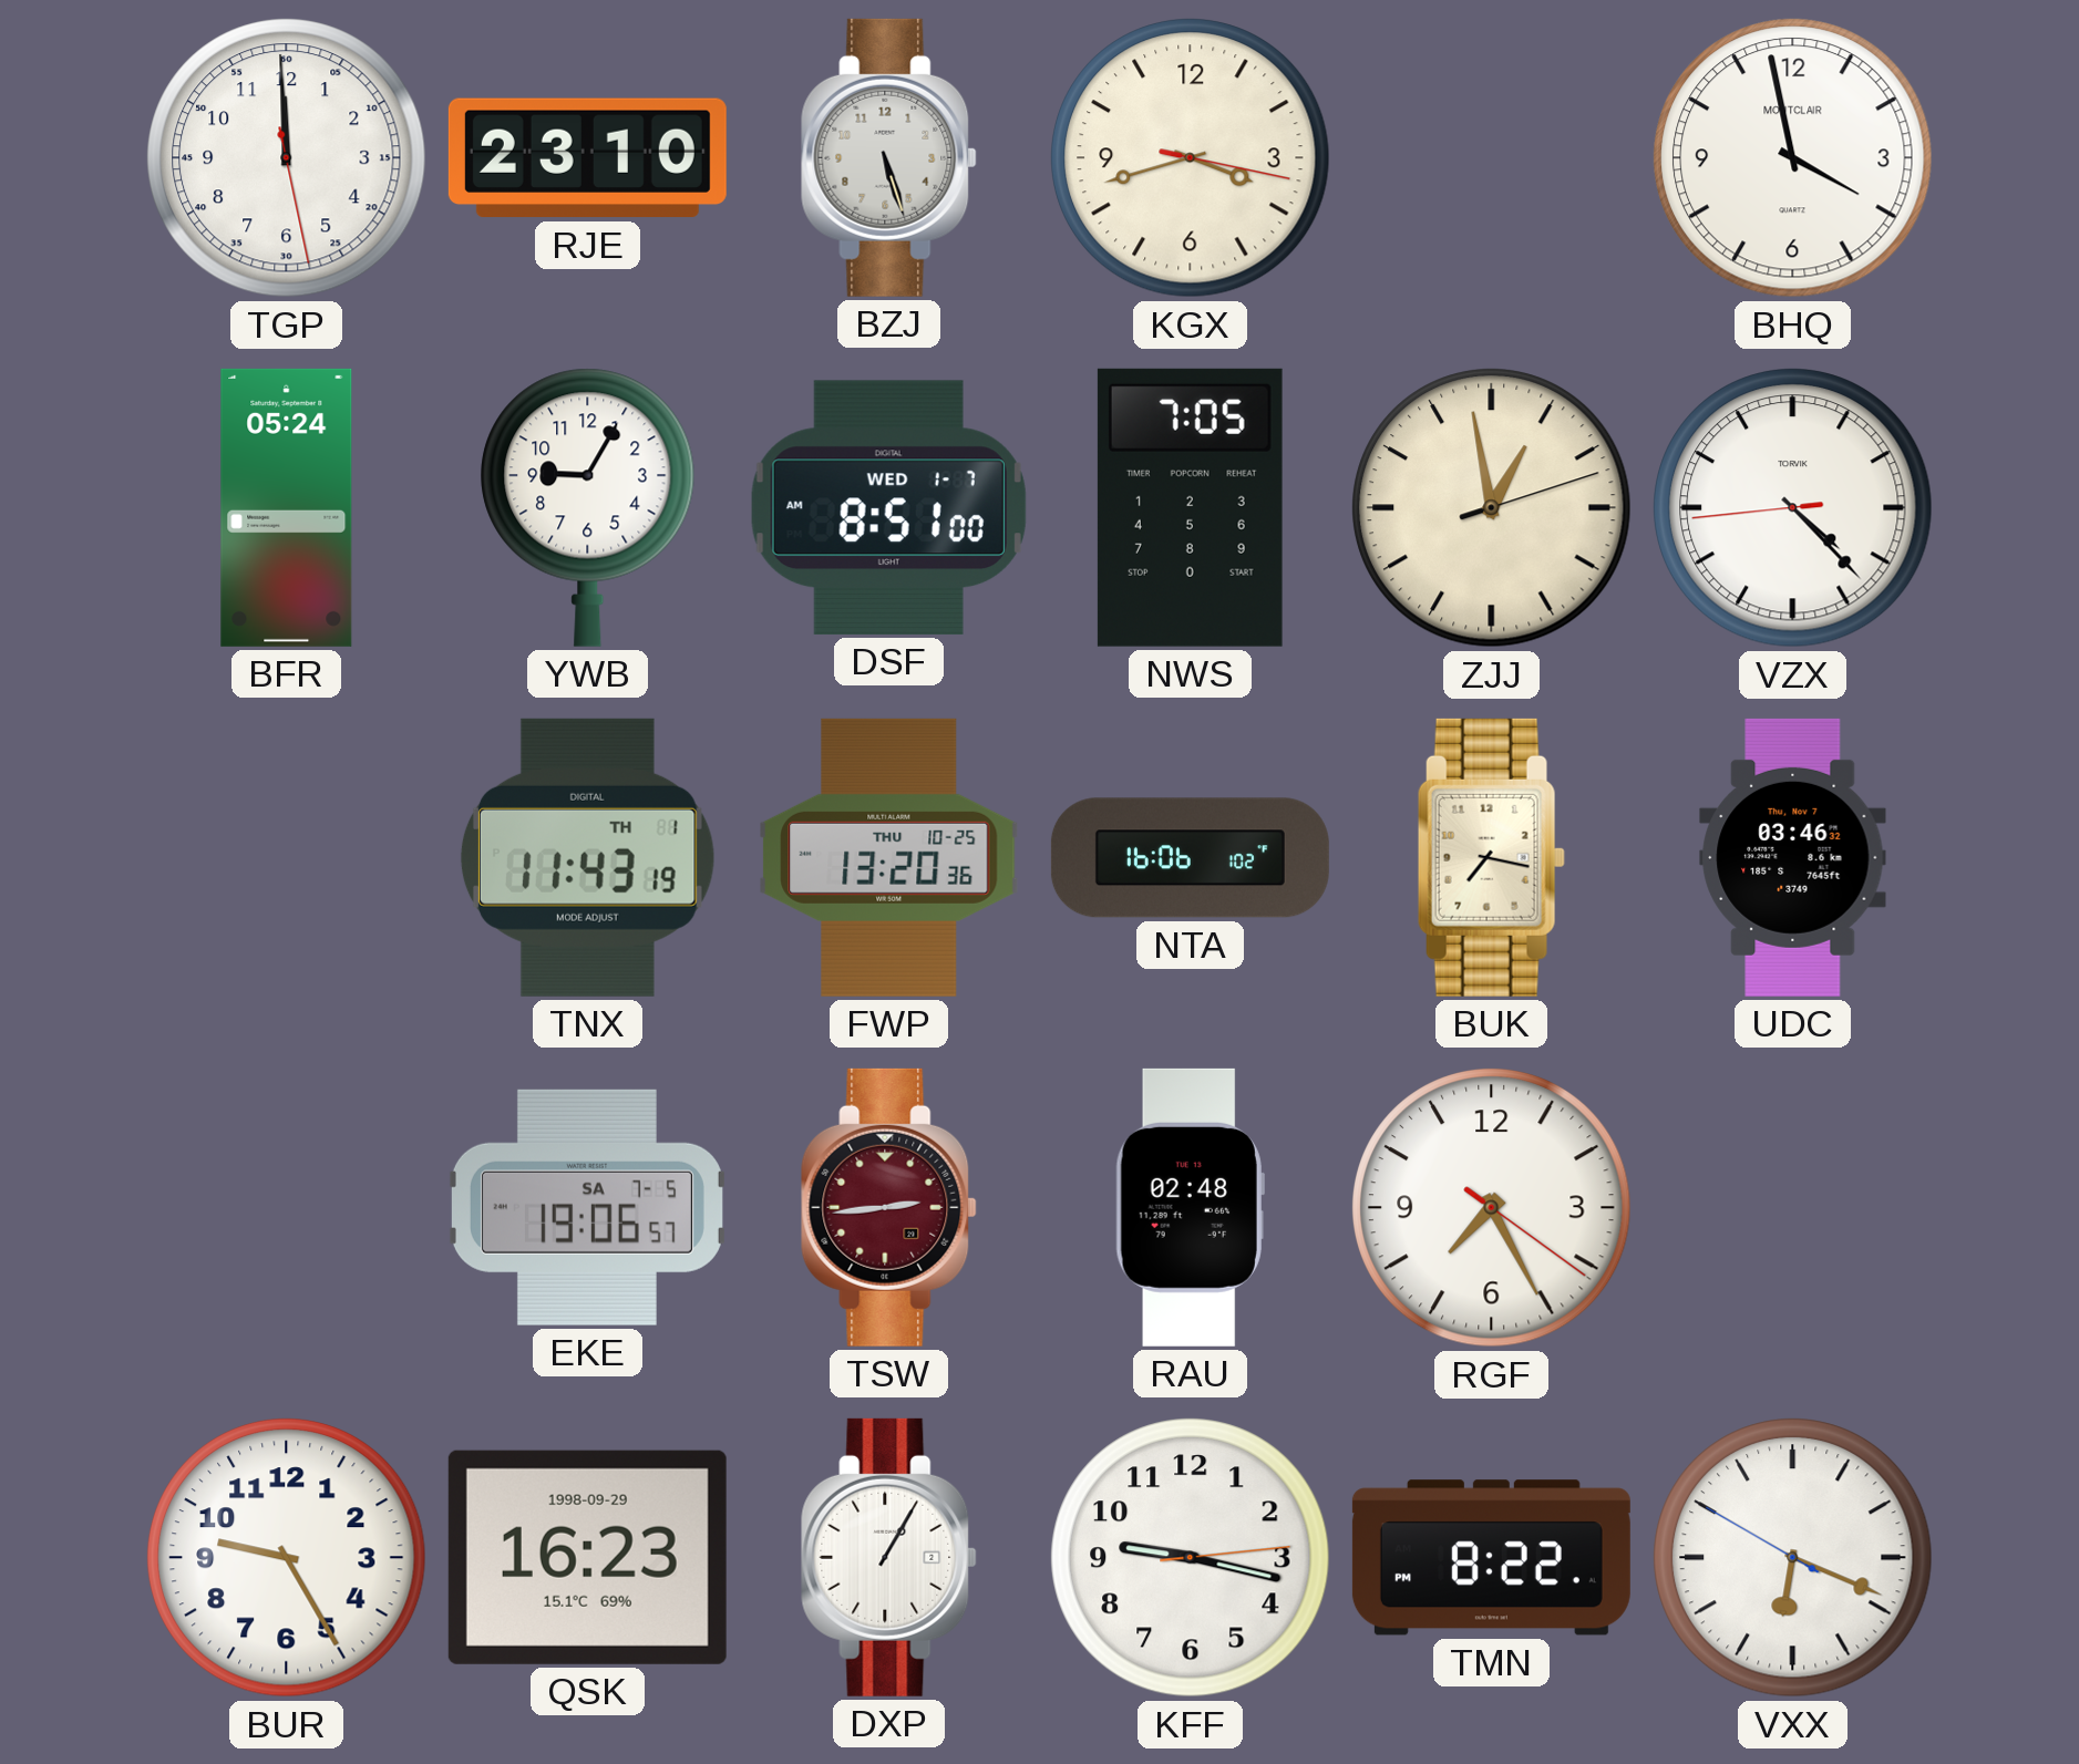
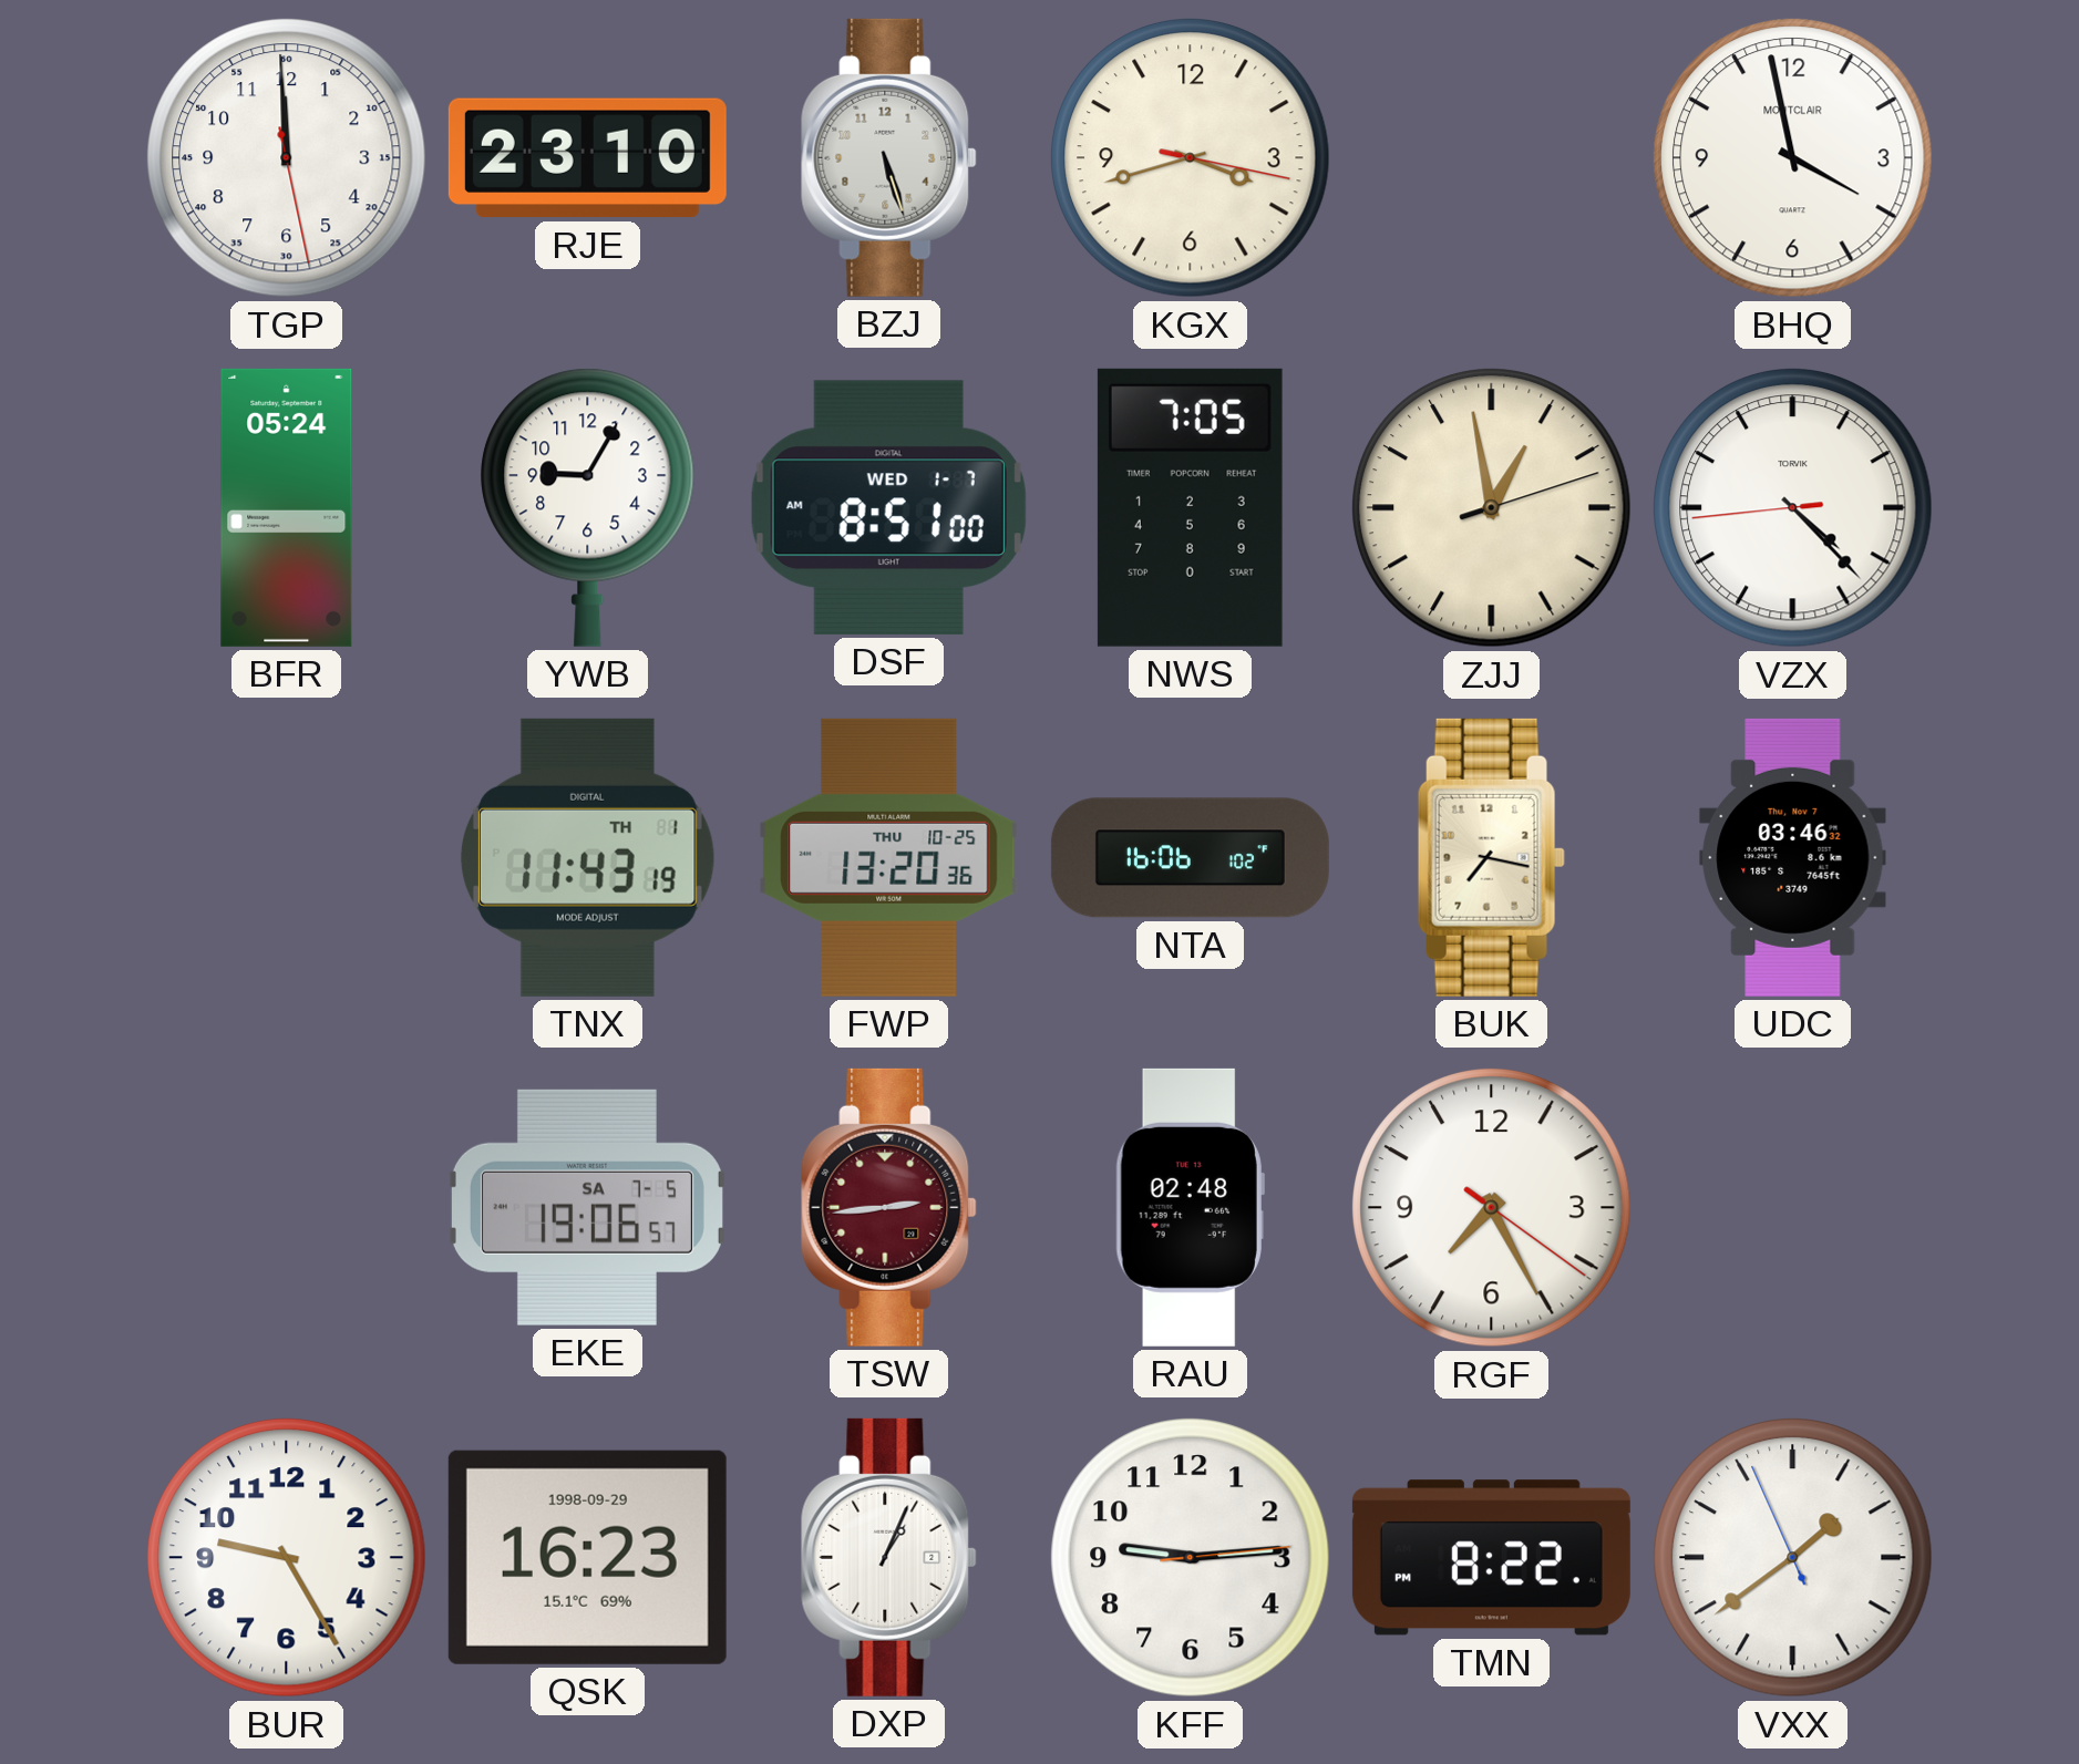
DXP: 1:05 -> 1:04
KFF: 9:17 -> 9:14
VXX: 6:18 -> 1:38
